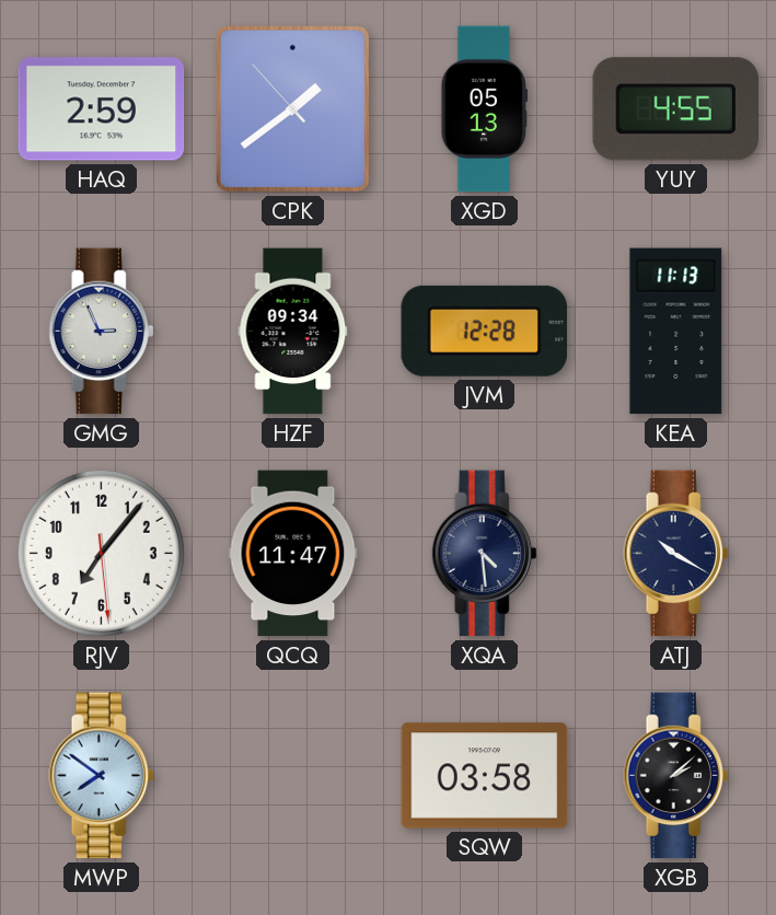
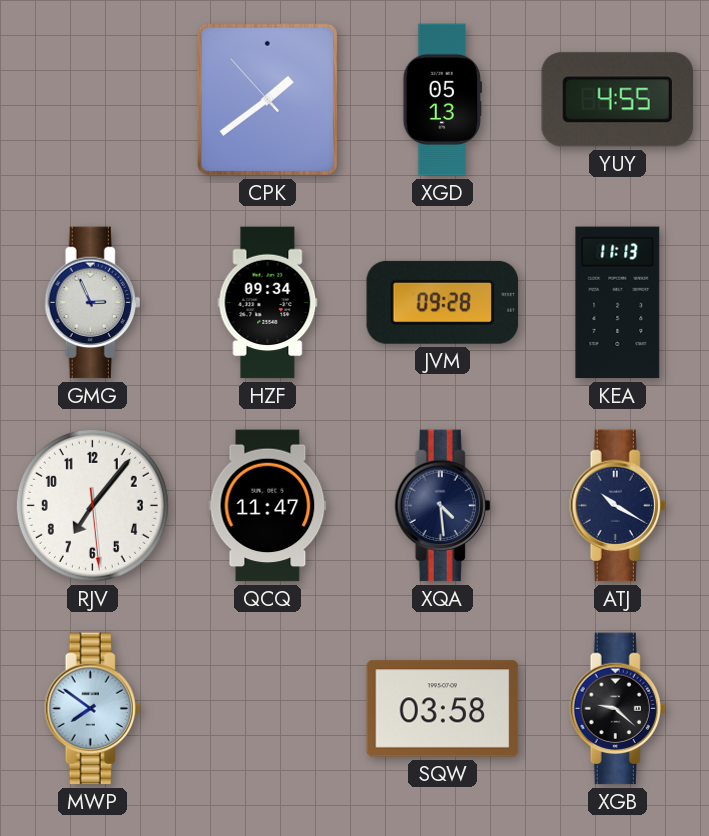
HAQ: 2:59 -> none
JVM: 12:28 -> 09:28
XGB: 2:08 -> 9:22
